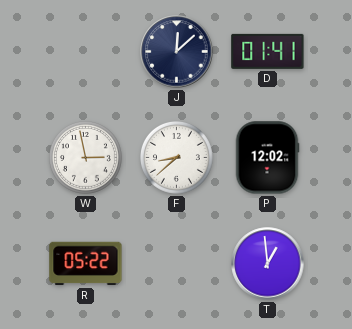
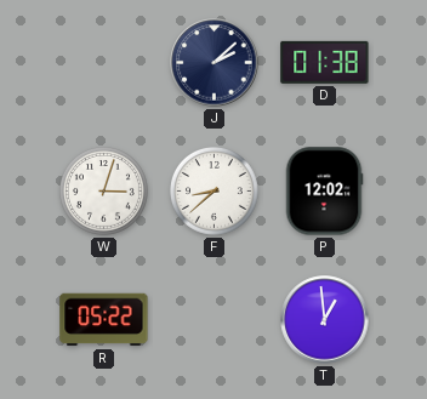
J: 12:08 -> 2:08
D: 01:41 -> 01:38
W: 2:58 -> 3:03
